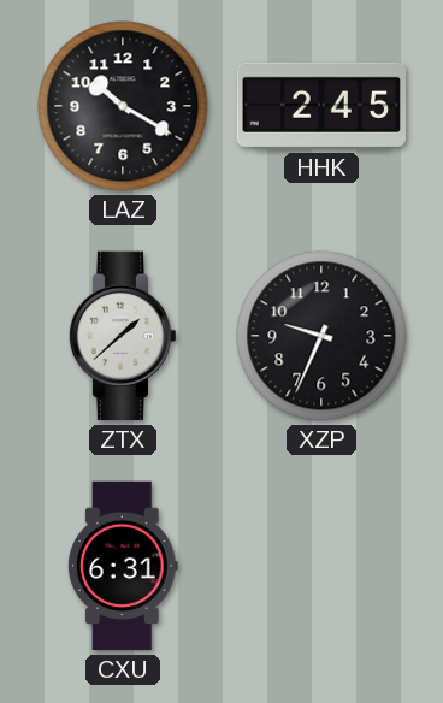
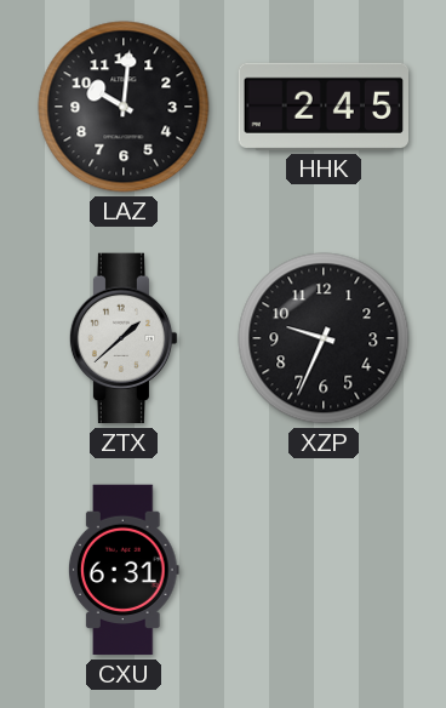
LAZ: 10:20 -> 10:01
